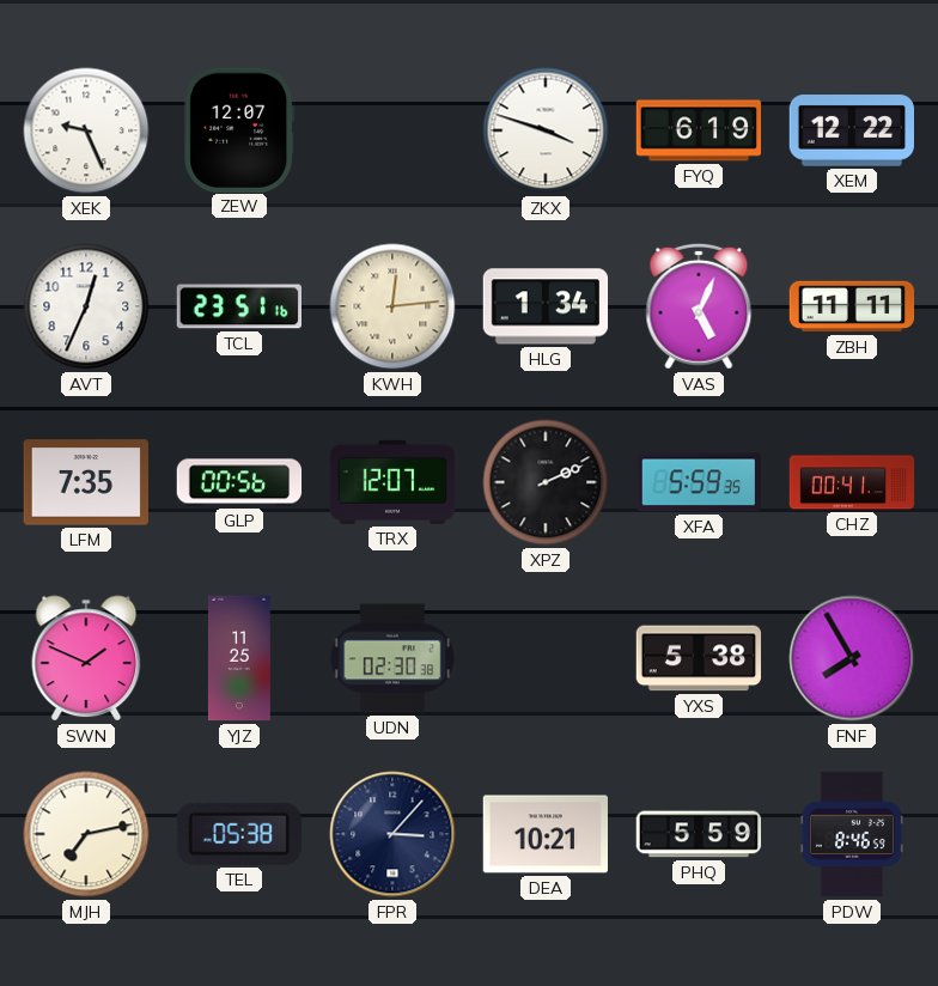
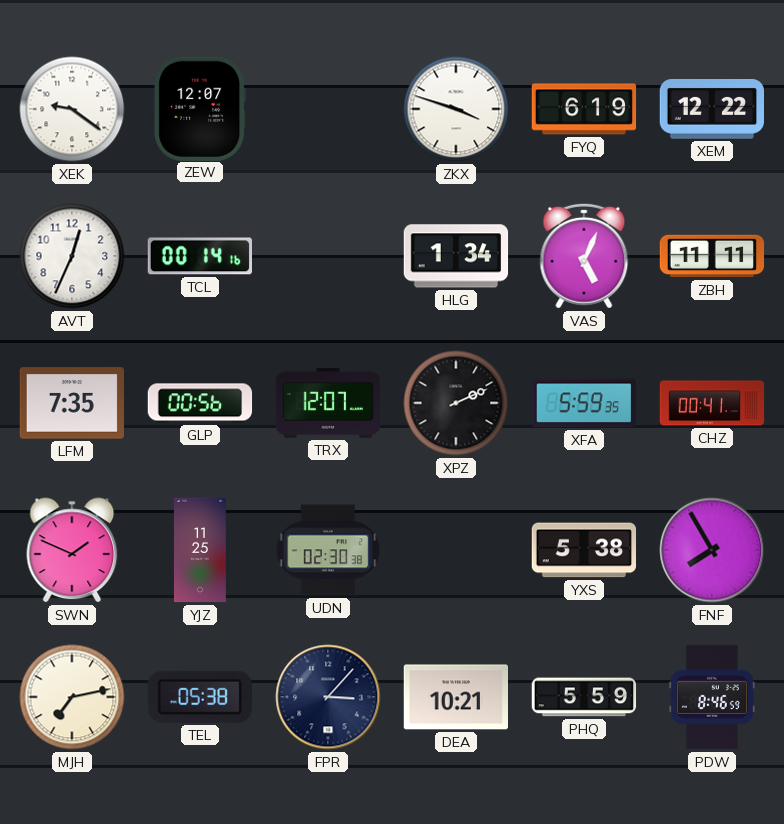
XEK: 9:26 -> 9:21
TCL: 23:51 -> 00:14
KWH: 12:14 -> none
